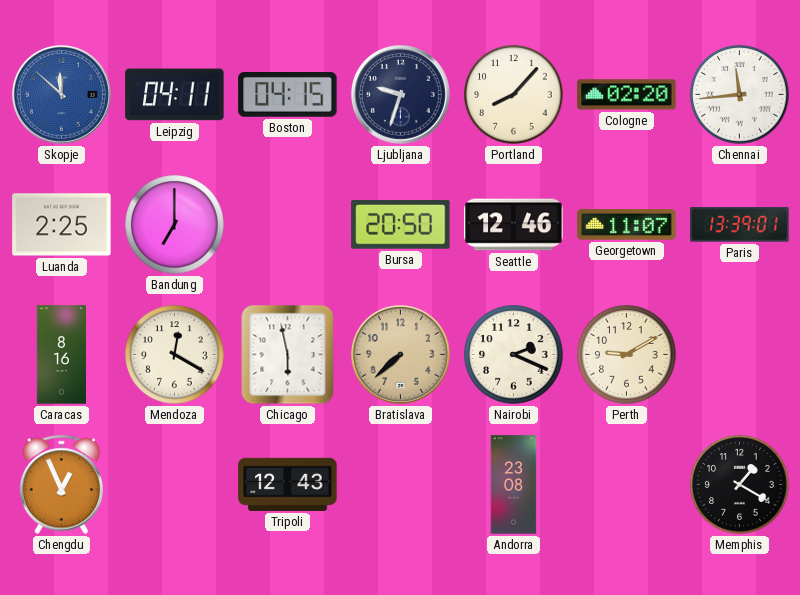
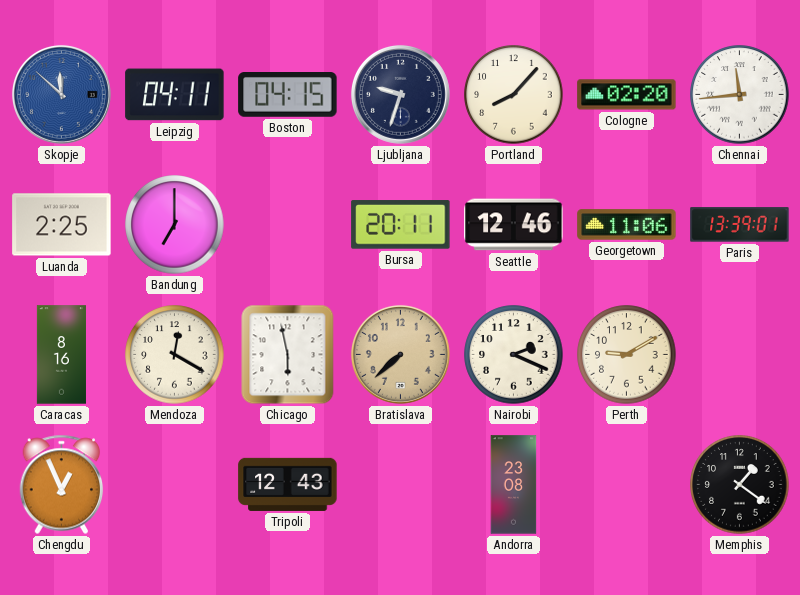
Bursa: 20:50 -> 20:11
Georgetown: 11:07 -> 11:06
Memphis: 1:20 -> 1:21
